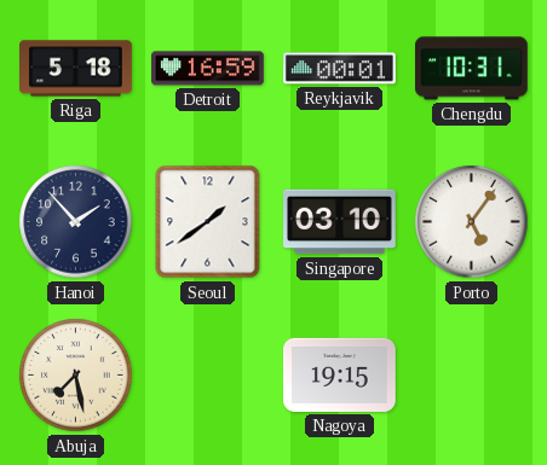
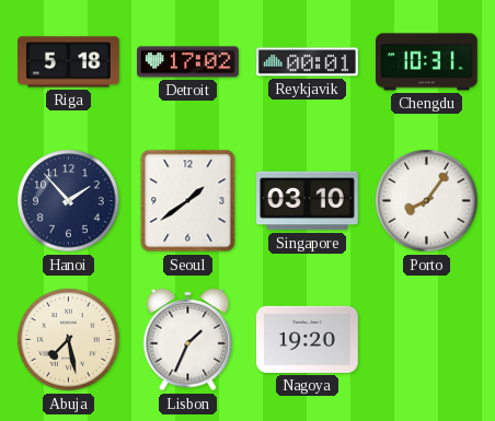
Detroit: 16:59 -> 17:02
Porto: 5:06 -> 8:06
Lisbon: none -> 1:34
Nagoya: 19:15 -> 19:20
